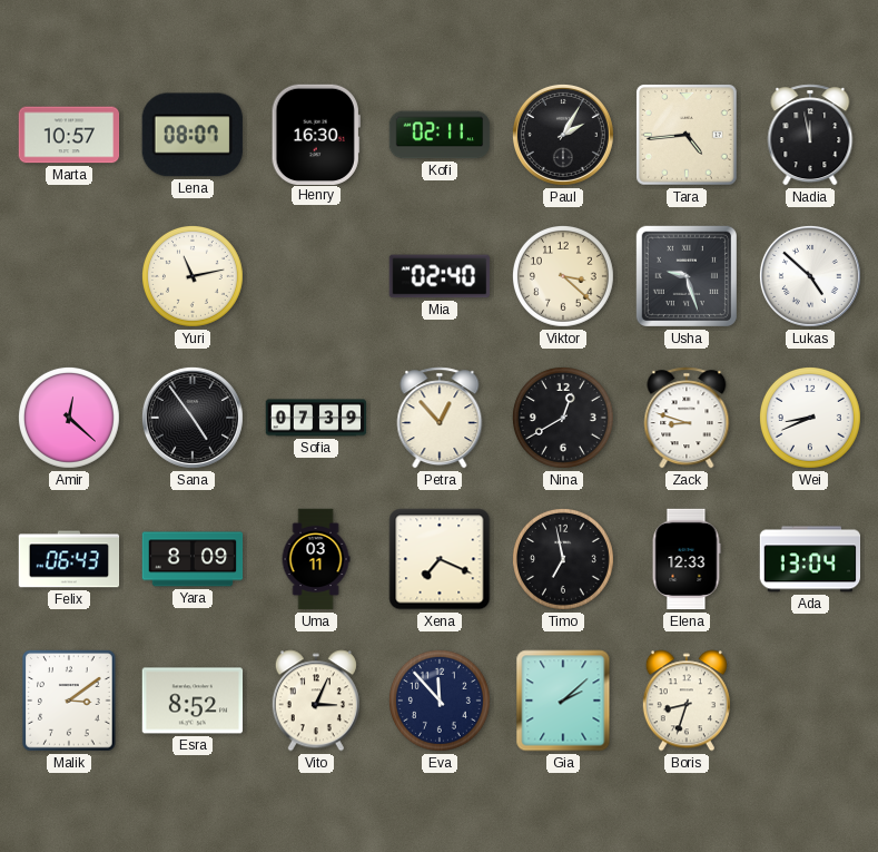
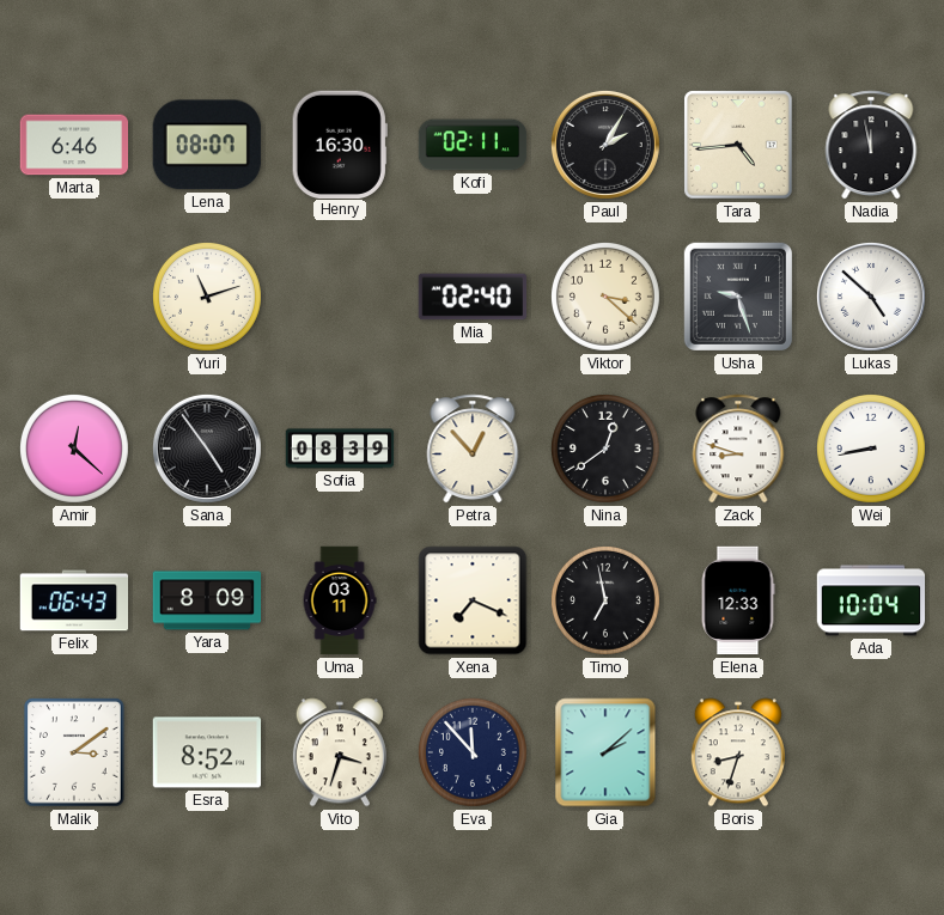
Marta: 10:57 -> 6:46
Yuri: 11:13 -> 11:12
Sofia: 07:39 -> 08:39
Nina: 12:40 -> 12:39
Wei: 8:41 -> 8:43
Ada: 13:04 -> 10:04
Vito: 3:04 -> 3:33
